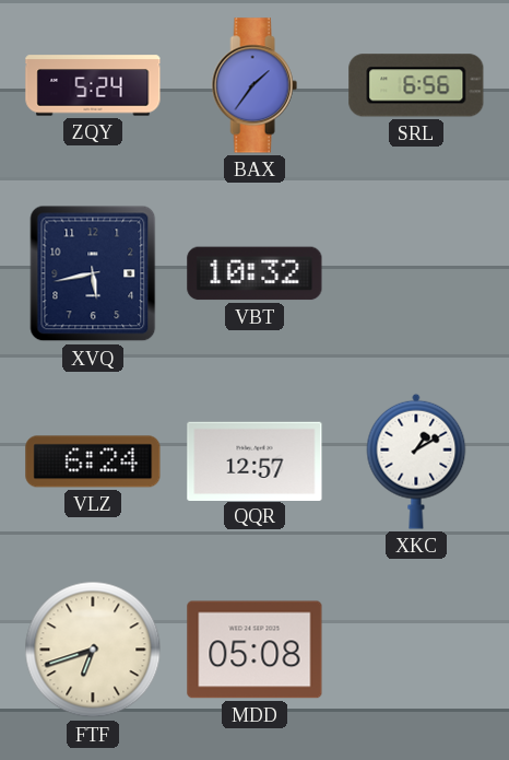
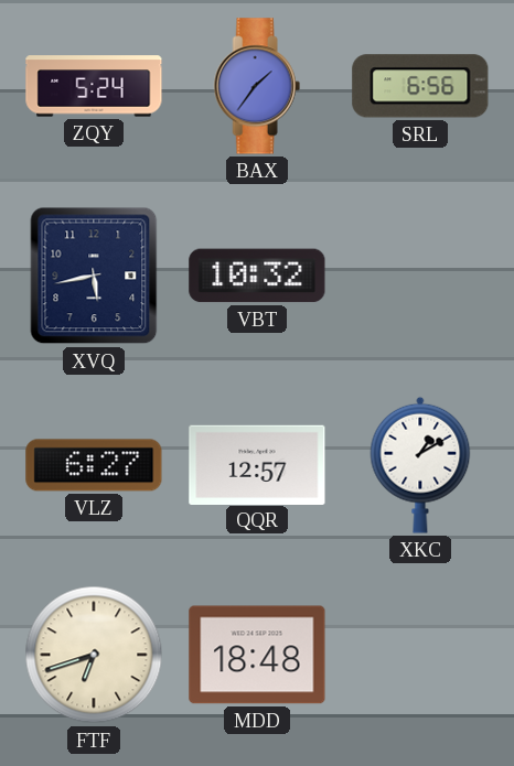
VLZ: 6:24 -> 6:27
MDD: 05:08 -> 18:48
